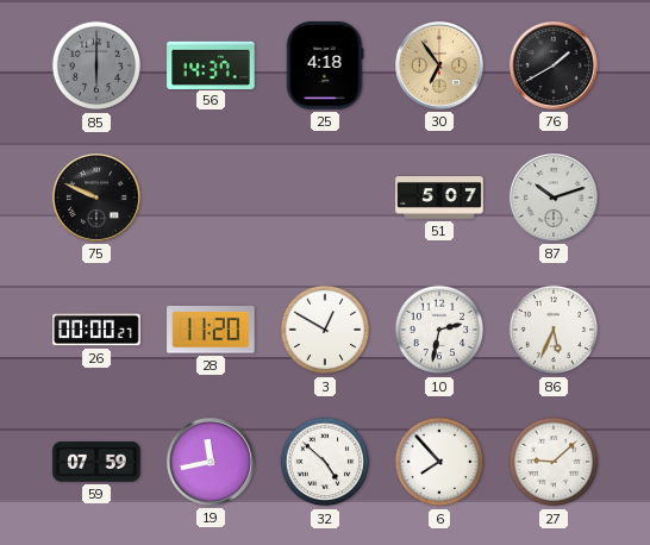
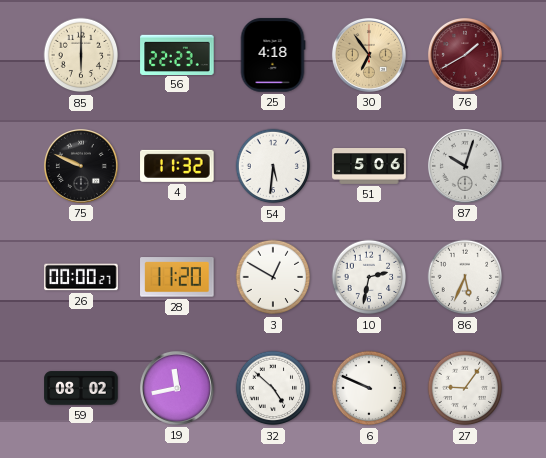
85 dial: grey -> cream
56: 14:37 -> 22:23
76 dial: black -> burgundy
4: none -> 11:32
54: none -> 5:31
51: 5:07 -> 5:06
87: 10:12 -> 10:03
59: 07:59 -> 08:02
6: 7:53 -> 9:49
27: 9:08 -> 9:06
